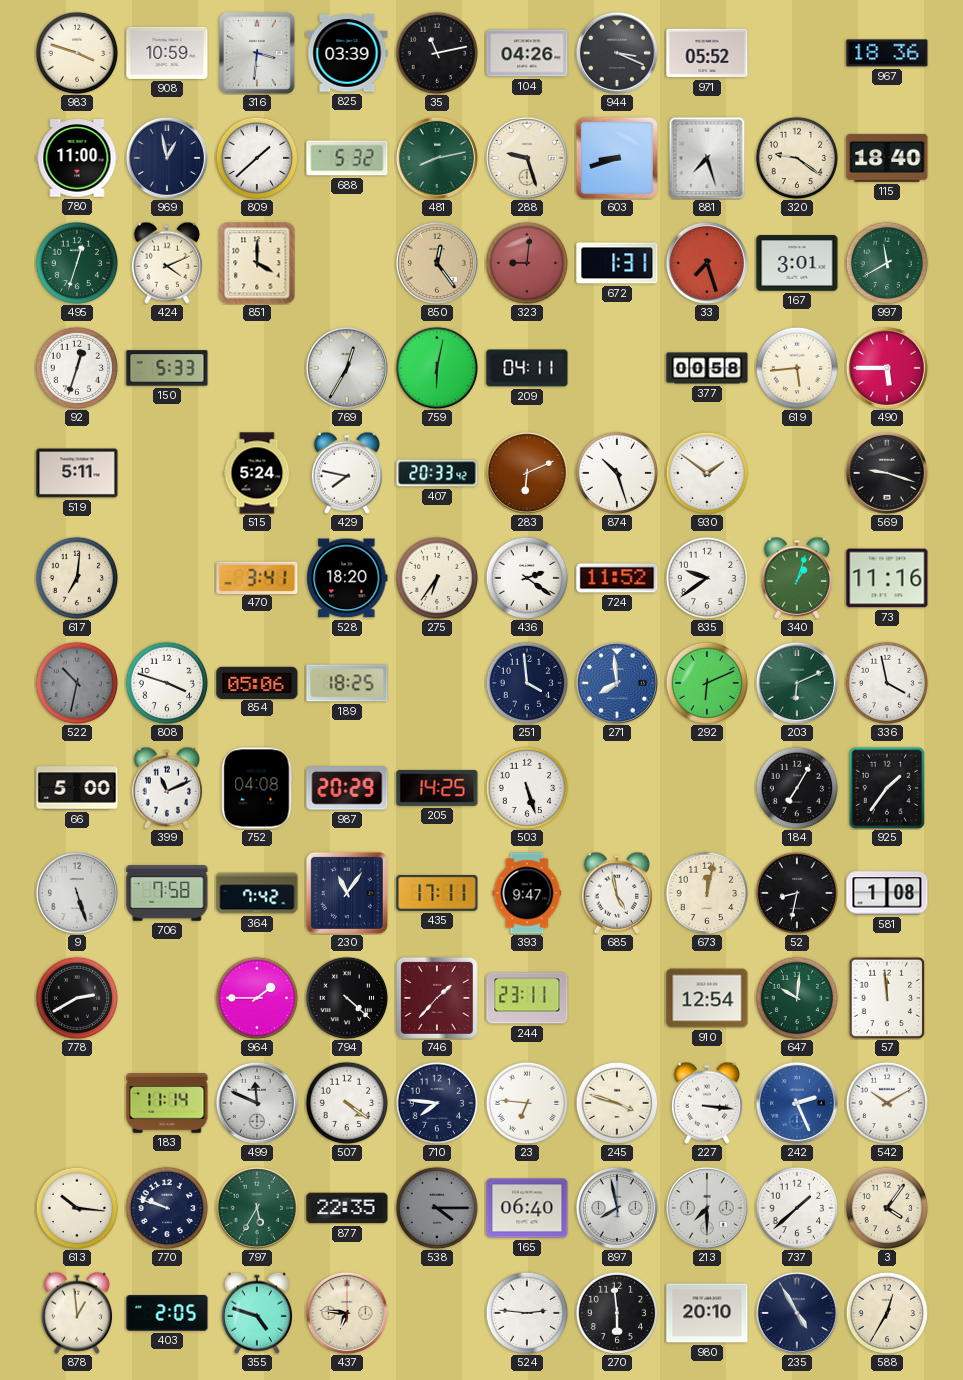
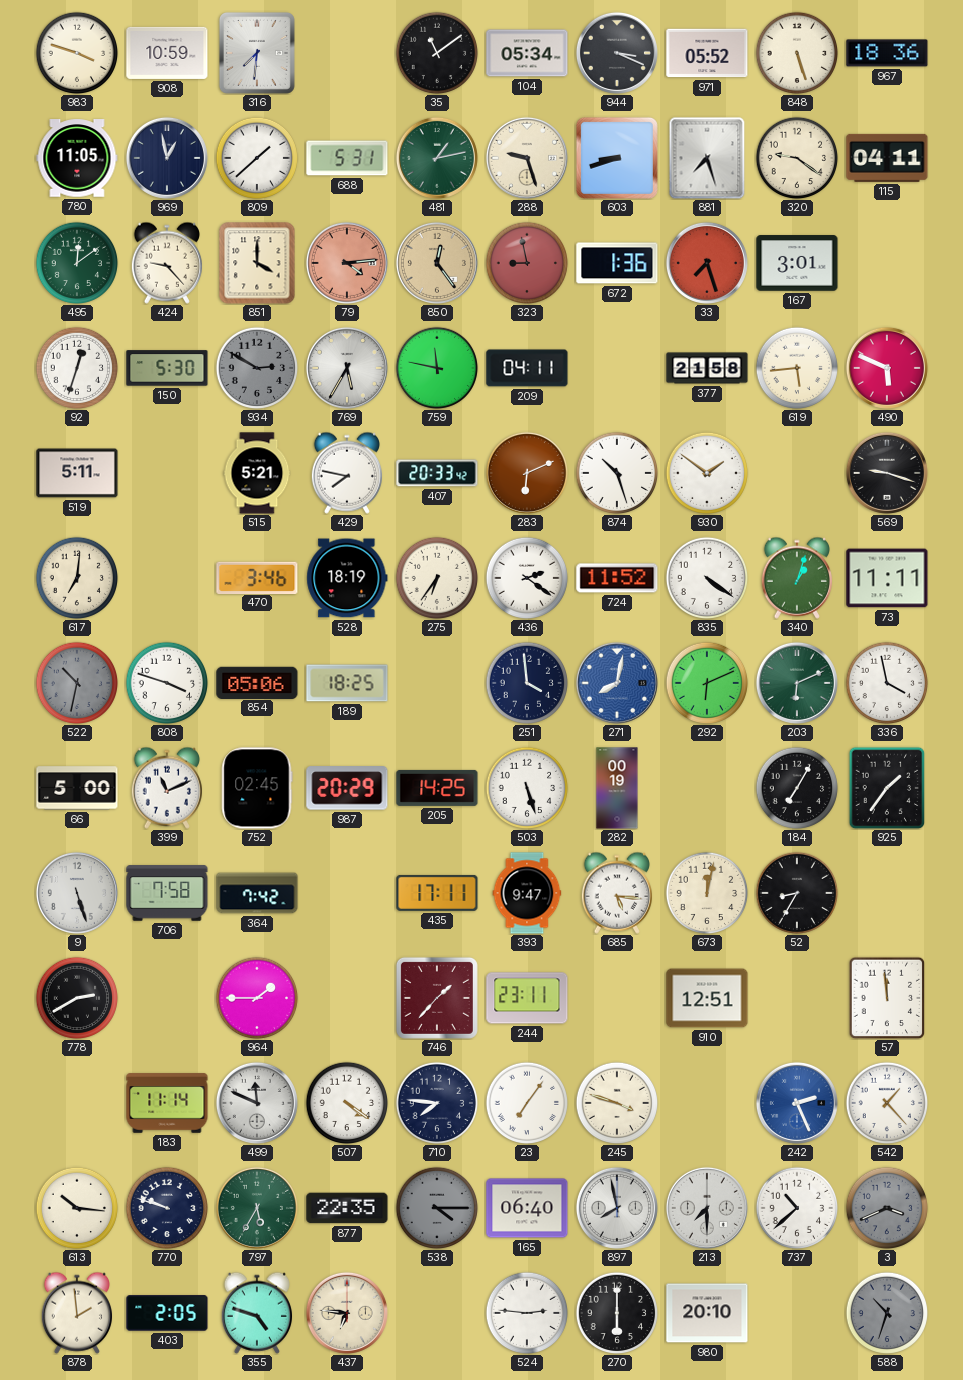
316: 3:31 -> 7:31
825: 03:39 -> none
35: 11:13 -> 11:09
104: 04:26 -> 05:34
848: none -> 5:27
780: 11:00 -> 11:05
688: 5:32 -> 5:31
481: 8:13 -> 1:13
115: 18:40 -> 04:11
495: 12:33 -> 12:09
424: 4:11 -> 9:23
79: none -> 4:14
323: 9:01 -> 8:58
672: 1:31 -> 1:36
997: 11:40 -> none
150: 5:33 -> 5:30
934: none -> 2:50
769: 12:35 -> 5:35
759: 6:02 -> 11:47
377: 00:58 -> 21:58
490: 5:45 -> 5:49
515: 5:24 -> 5:21
470: 3:41 -> 3:46
528: 18:20 -> 18:19
835: 9:39 -> 4:21
73: 11:16 -> 11:11
271: 7:59 -> 8:02
752: 04:08 -> 02:45
282: none -> 00:19
230: 11:06 -> none
685: 4:58 -> 5:16
52: 8:32 -> 8:35
581: 1:08 -> none
794: 4:22 -> none
910: 12:54 -> 12:51
647: 10:01 -> none
23: 6:46 -> 7:06
227: 3:16 -> none
542: 10:10 -> 1:23
737: 1:38 -> 10:38
3: 4:06 -> 3:41
3 dial: cream -> grey
878: 12:59 -> 1:59
270: 5:59 -> 6:00
235: 4:55 -> none
588: 12:35 -> 10:33
588 dial: cream -> grey
